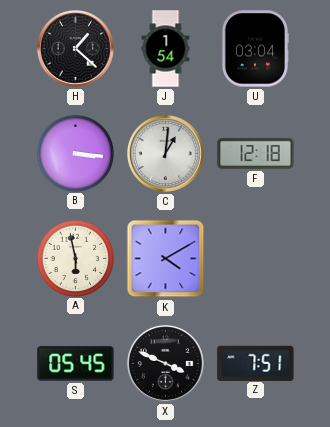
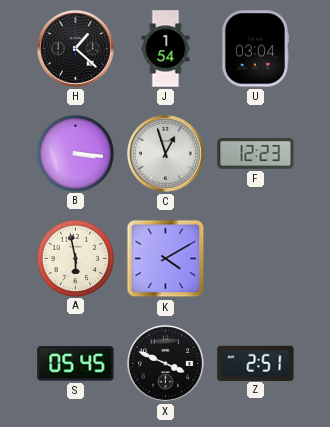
C: 1:01 -> 12:57
F: 12:18 -> 12:23
Z: 7:51 -> 2:51
